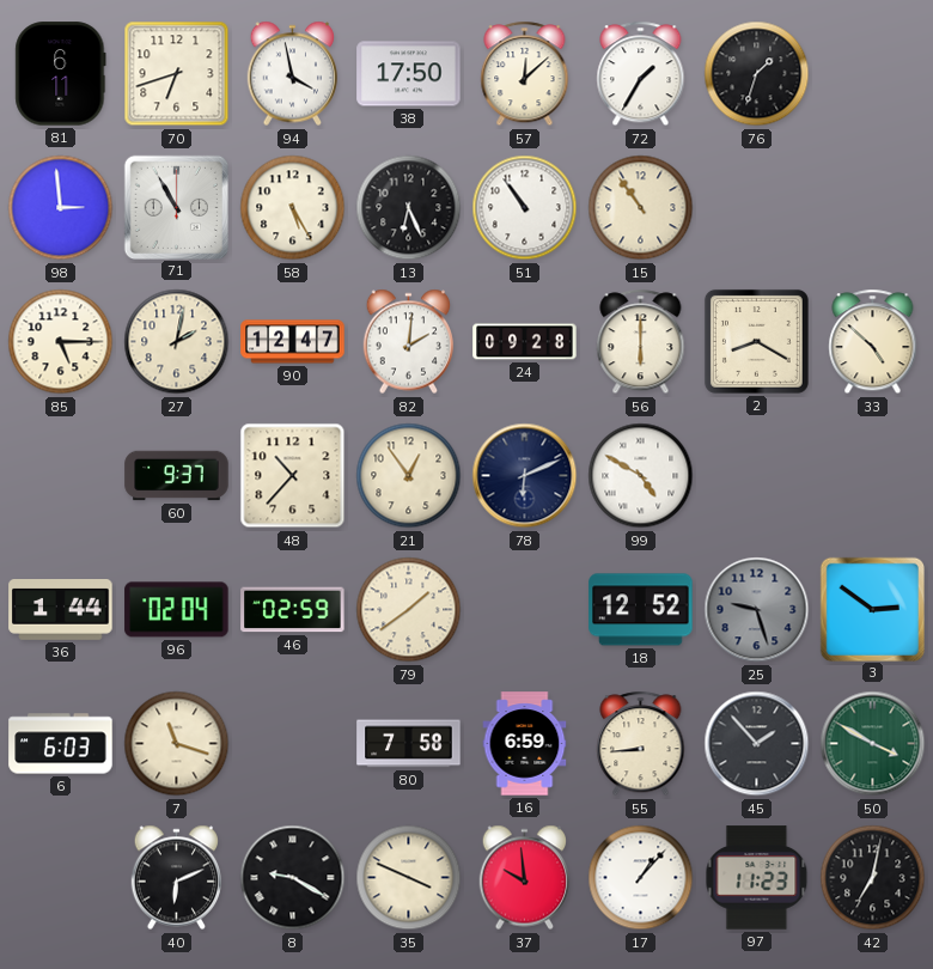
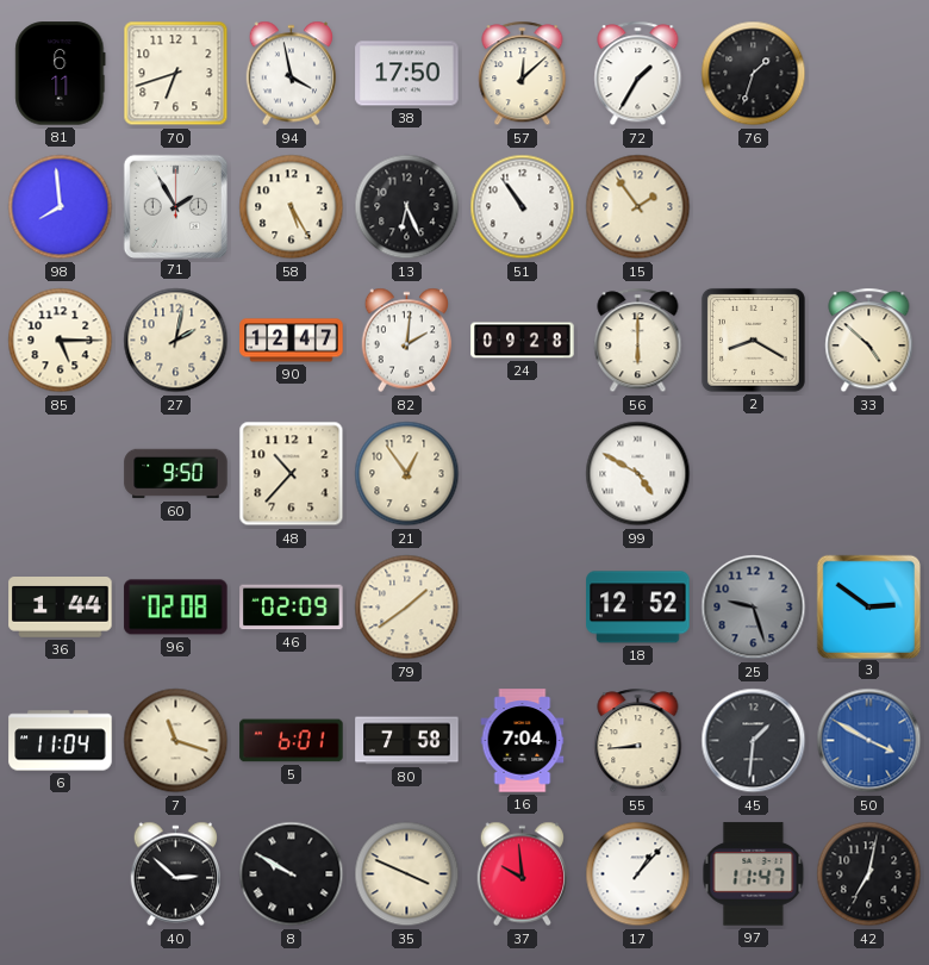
98: 2:59 -> 7:59
71: 10:55 -> 1:55
15: 10:54 -> 1:54
60: 9:37 -> 9:50
78: 6:11 -> none
96: 02:04 -> 02:08
46: 02:59 -> 02:09
6: 6:03 -> 11:04
5: none -> 6:01
16: 6:59 -> 7:04
45: 1:53 -> 1:31
50 dial: green -> blue
40: 6:11 -> 2:52
8: 9:20 -> 9:50
97: 11:23 -> 11:47
